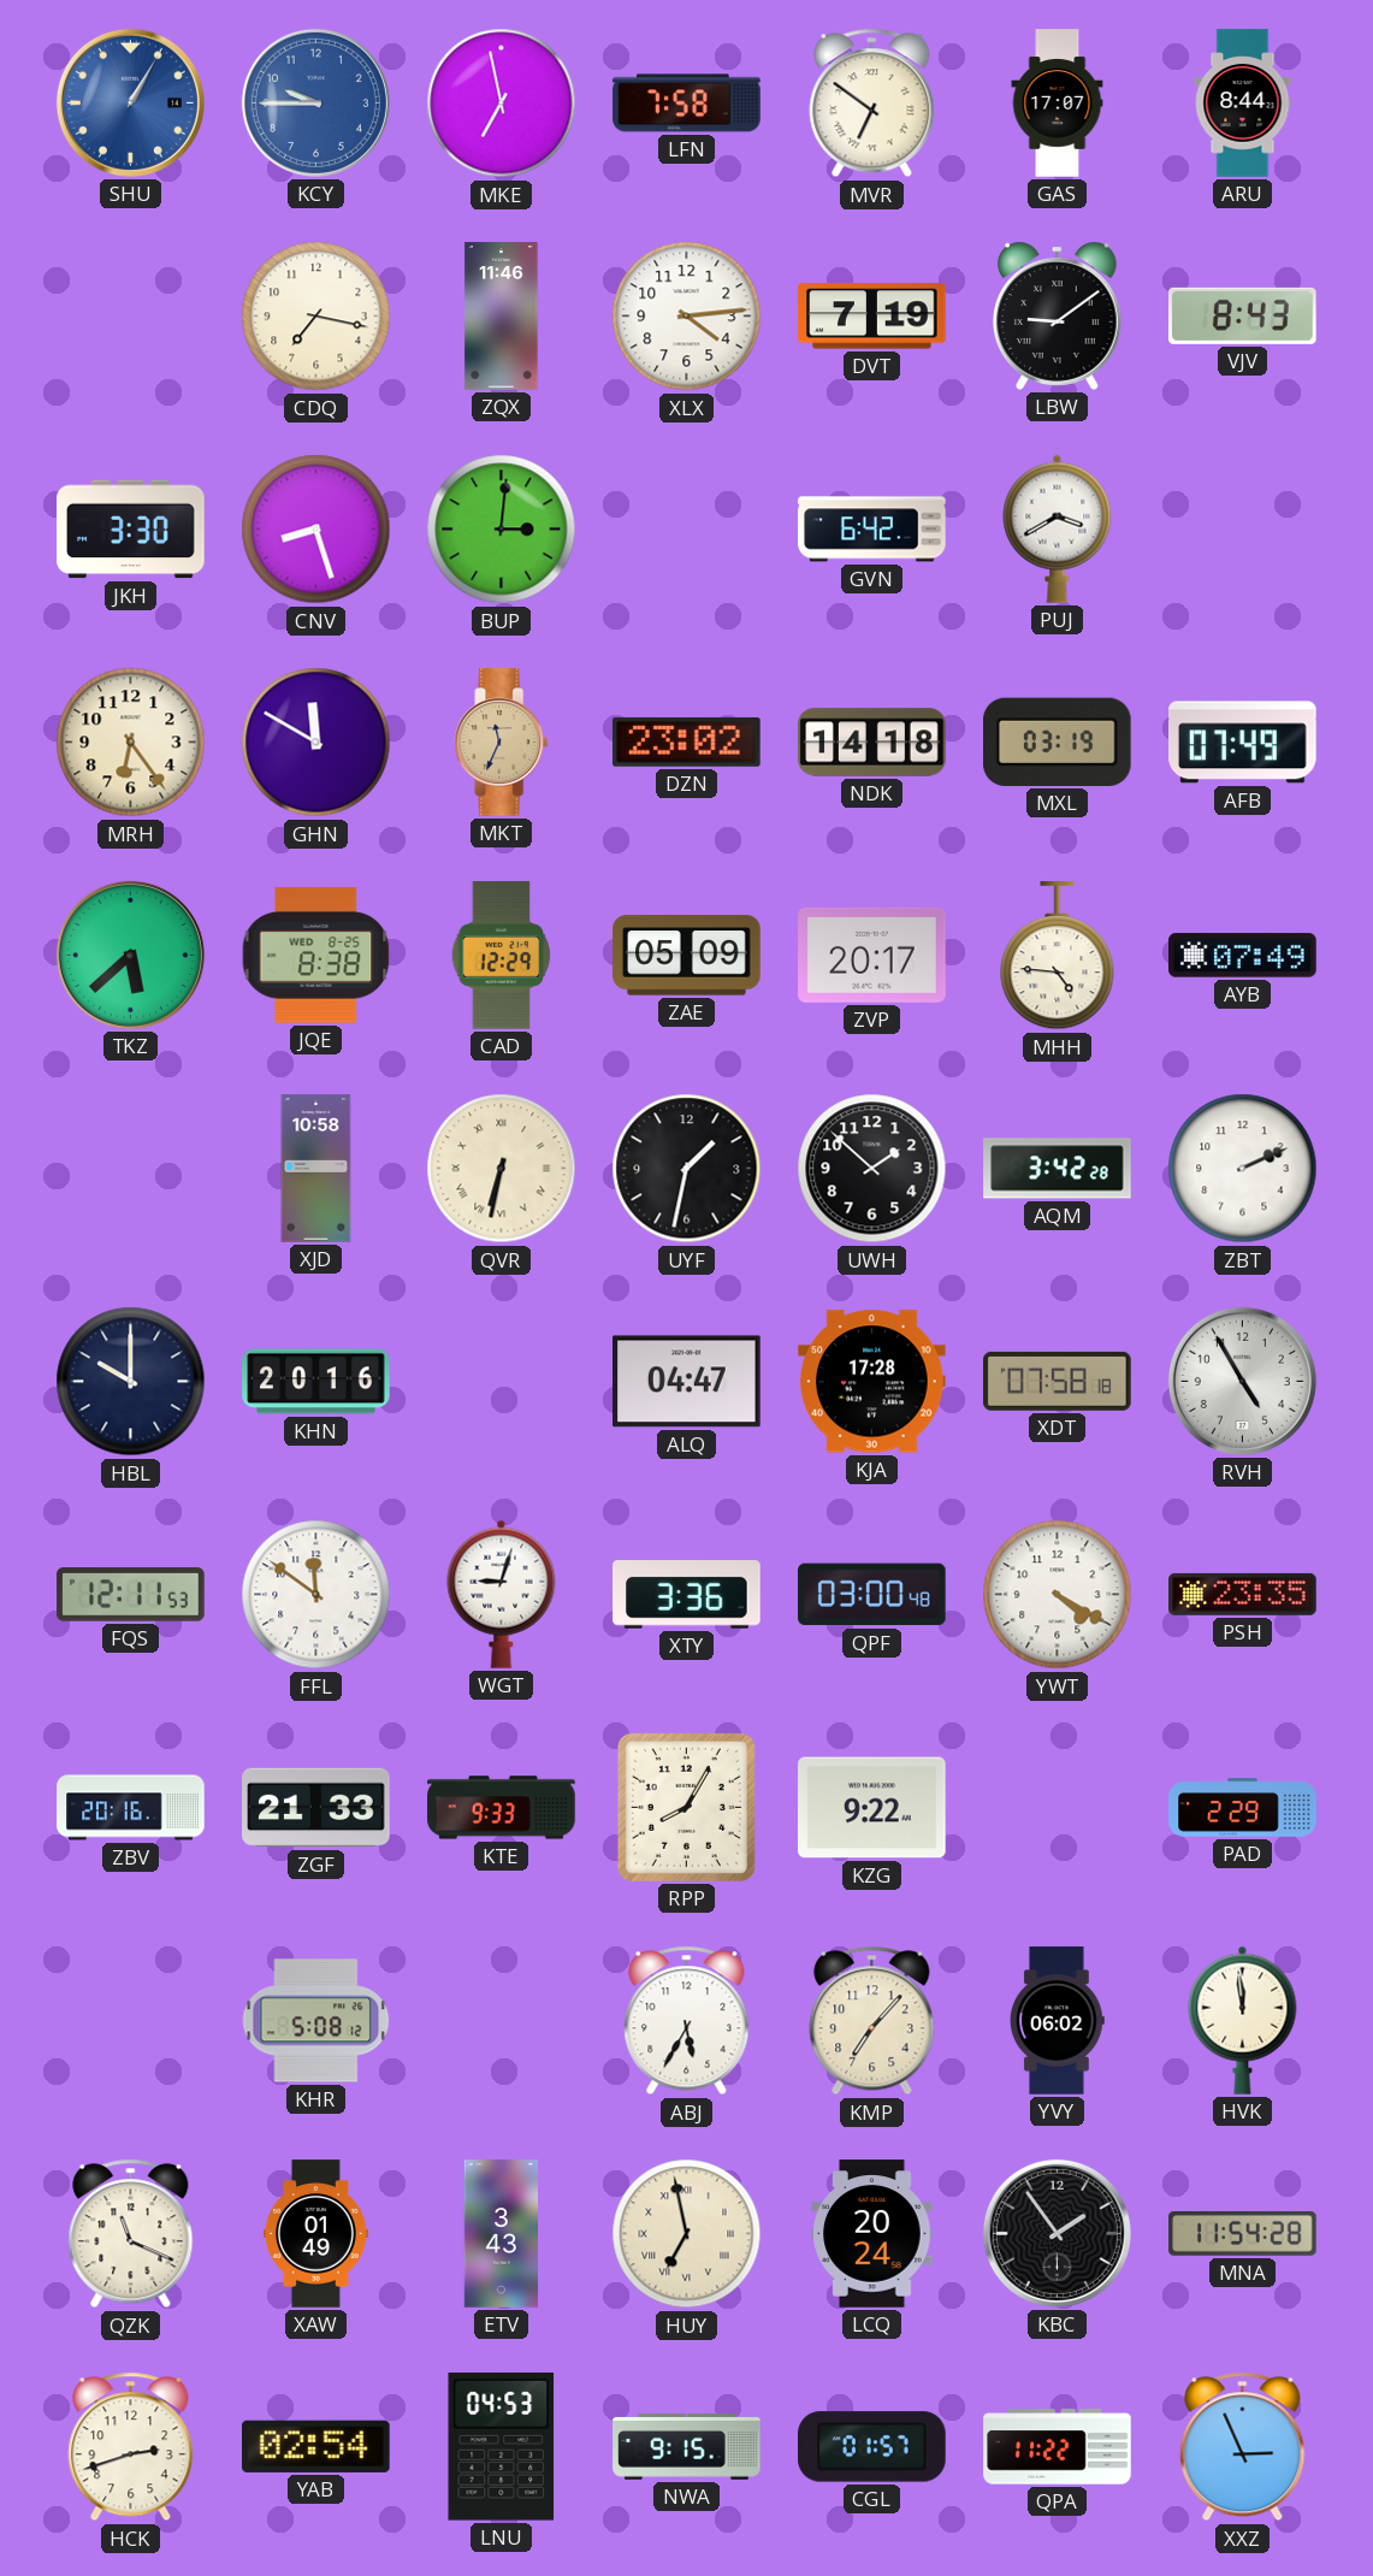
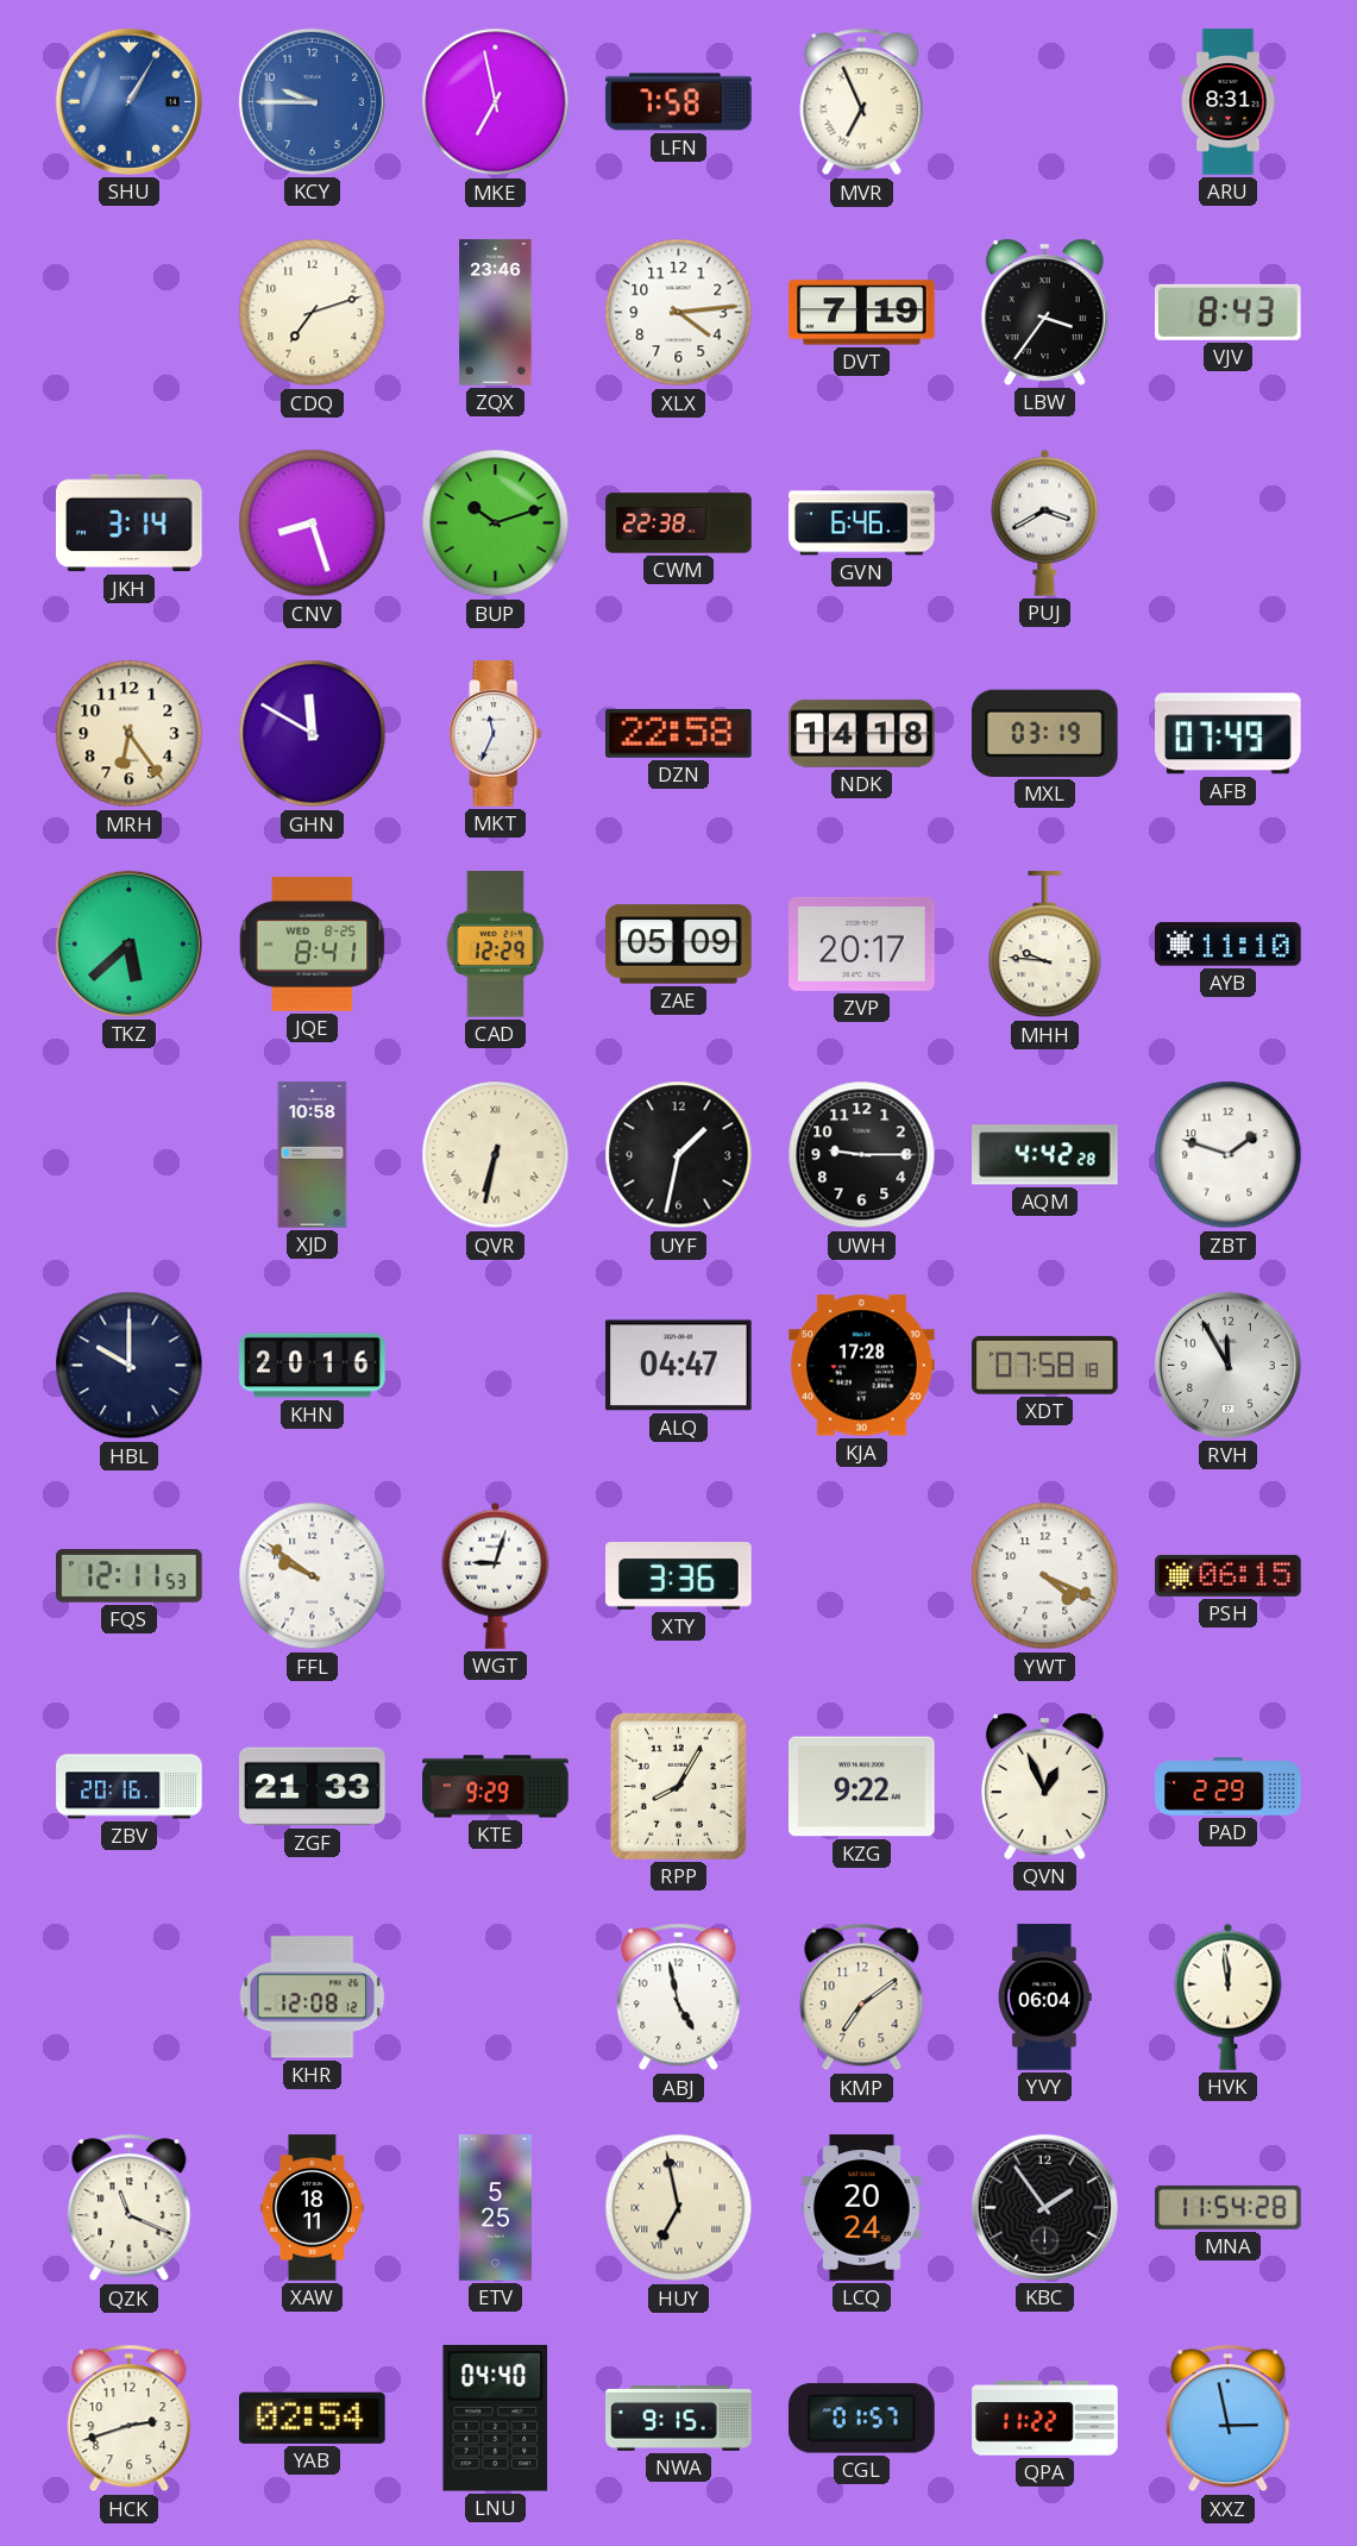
MVR: 6:51 -> 6:56
GAS: 17:07 -> none
ARU: 8:44 -> 8:31
CDQ: 7:17 -> 7:12
ZQX: 11:46 -> 23:46
LBW: 9:09 -> 3:36
JKH: 3:30 -> 3:14
BUP: 3:01 -> 10:12
CWM: none -> 22:38
GVN: 6:42 -> 6:46
MKT dial: champagne -> white
DZN: 23:02 -> 22:58
JQE: 8:38 -> 8:41
MHH: 4:46 -> 9:46
AYB: 07:49 -> 11:10
UWH: 1:52 -> 9:15
AQM: 3:42 -> 4:42
ZBT: 2:11 -> 1:48
RVH: 4:55 -> 11:55
FFL: 11:51 -> 9:51
QPF: 03:00 -> none
YWT: 4:20 -> 4:19
PSH: 23:35 -> 06:15
KTE: 9:33 -> 9:29
QVN: none -> 12:56
KHR: 5:08 -> 12:08
ABJ: 5:35 -> 4:58
KMP: 7:07 -> 7:09
YVY: 06:02 -> 06:04
XAW: 01:49 -> 18:11
ETV: 3:43 -> 5:25
LNU: 04:53 -> 04:40
XXZ: 2:56 -> 2:58
